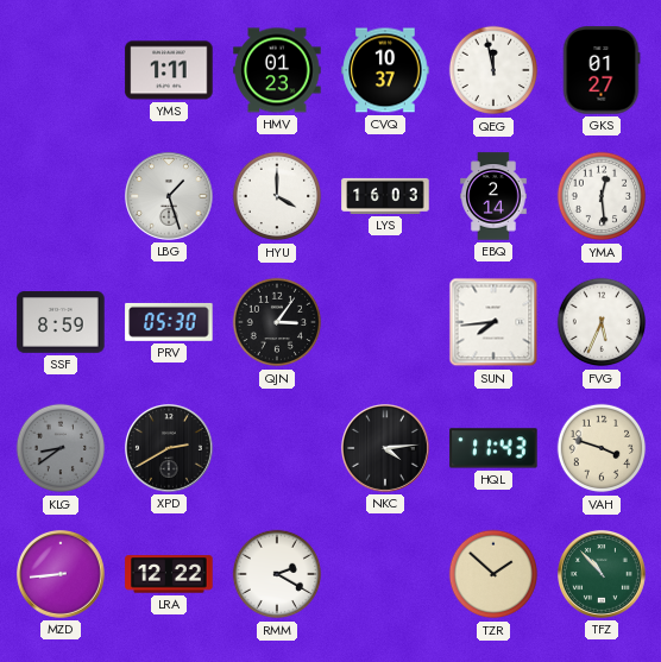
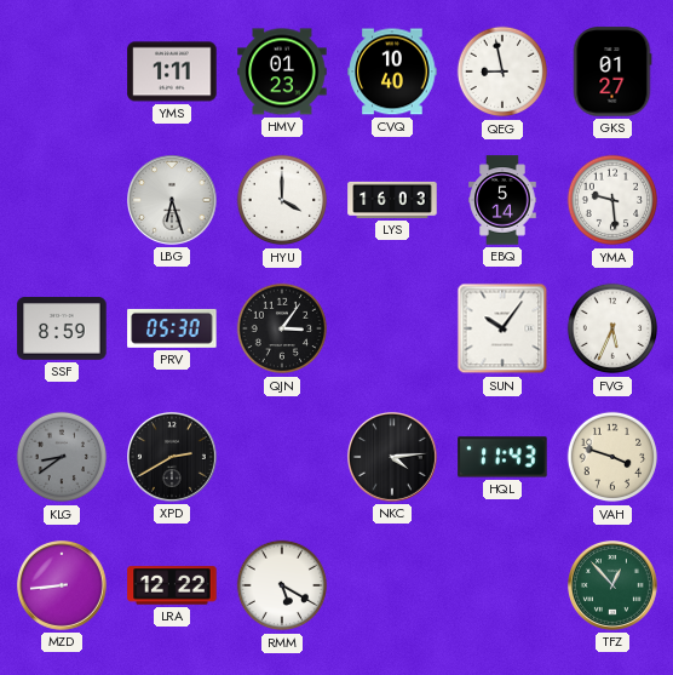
CVQ: 10:37 -> 10:40
QEG: 11:58 -> 8:58
LBG: 1:27 -> 6:27
EBQ: 2:14 -> 5:14
YMA: 12:29 -> 9:29
SUN: 7:44 -> 10:06
RMM: 2:20 -> 5:20
TZR: 1:52 -> none
TFZ: 10:53 -> 12:53
